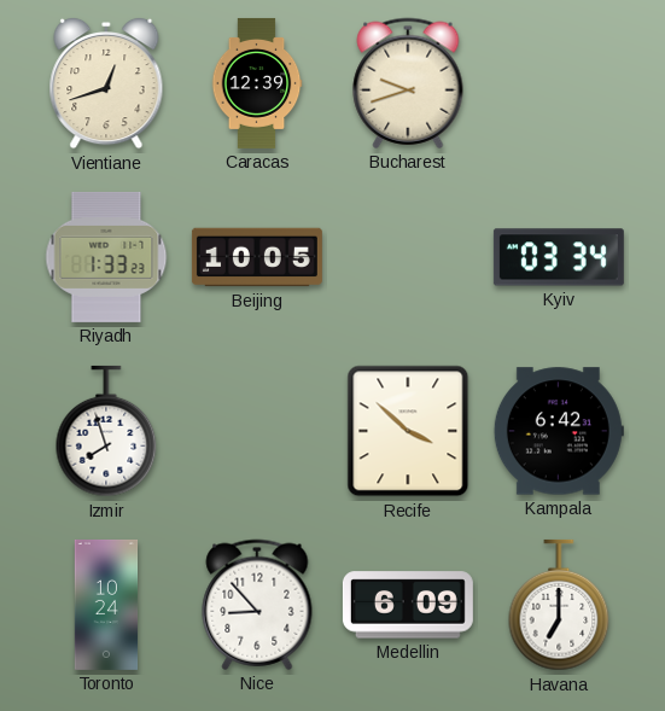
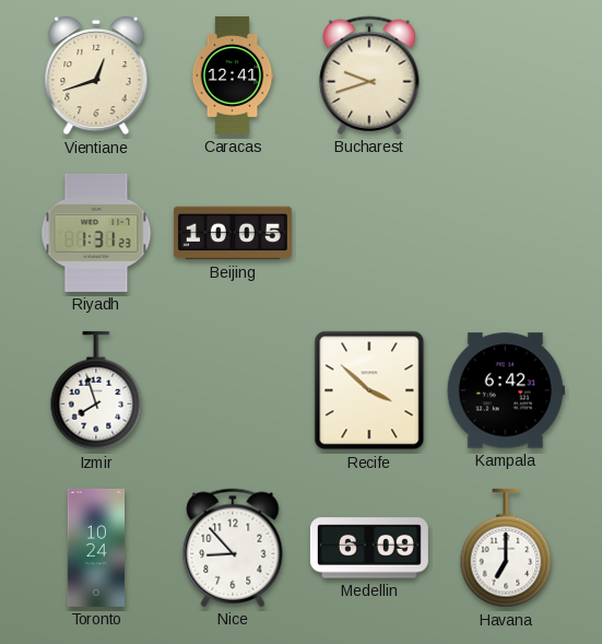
Caracas: 12:39 -> 12:41
Riyadh: 1:33 -> 1:31
Kyiv: 03:34 -> none
